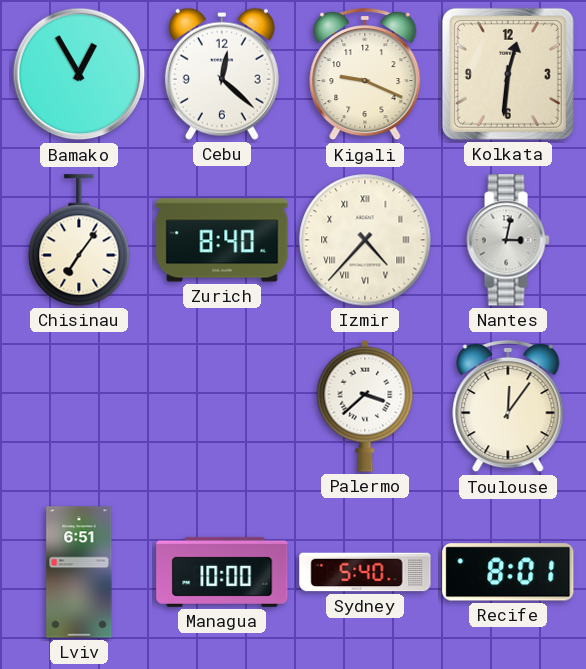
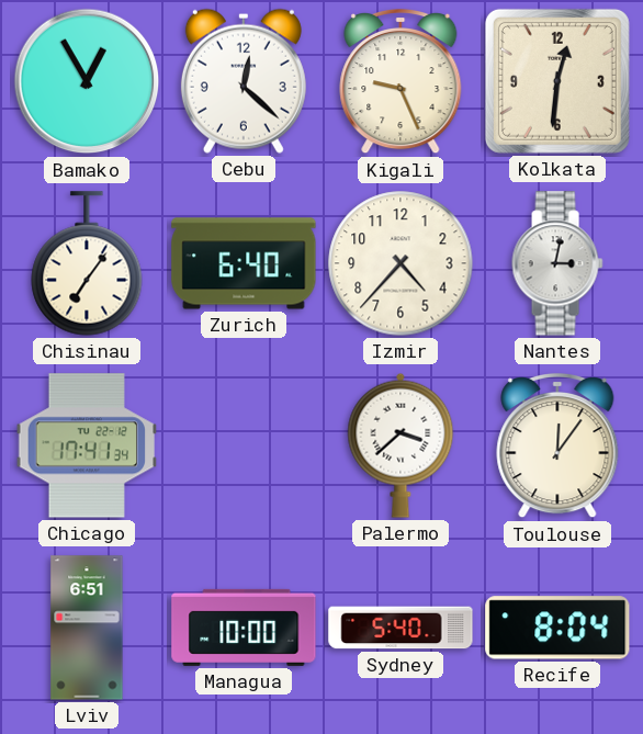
Kigali: 9:19 -> 9:26
Zurich: 8:40 -> 6:40
Izmir numerals: Roman -> Arabic
Chicago: none -> 17:41
Recife: 8:01 -> 8:04
